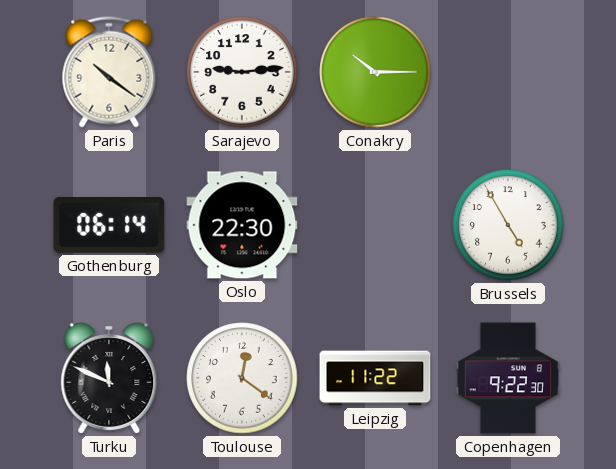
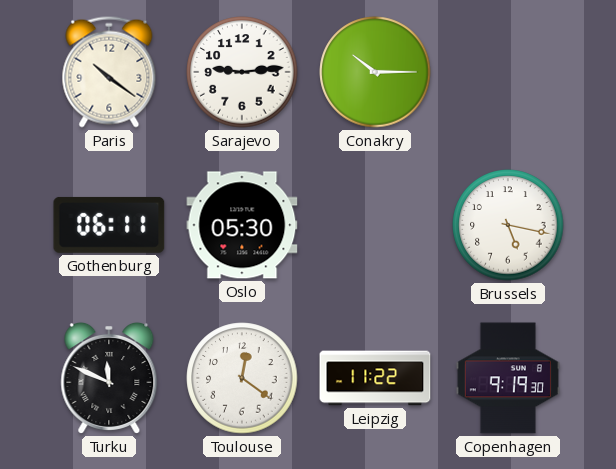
Gothenburg: 06:14 -> 06:11
Oslo: 22:30 -> 05:30
Brussels: 4:55 -> 5:17
Copenhagen: 9:22 -> 9:19
